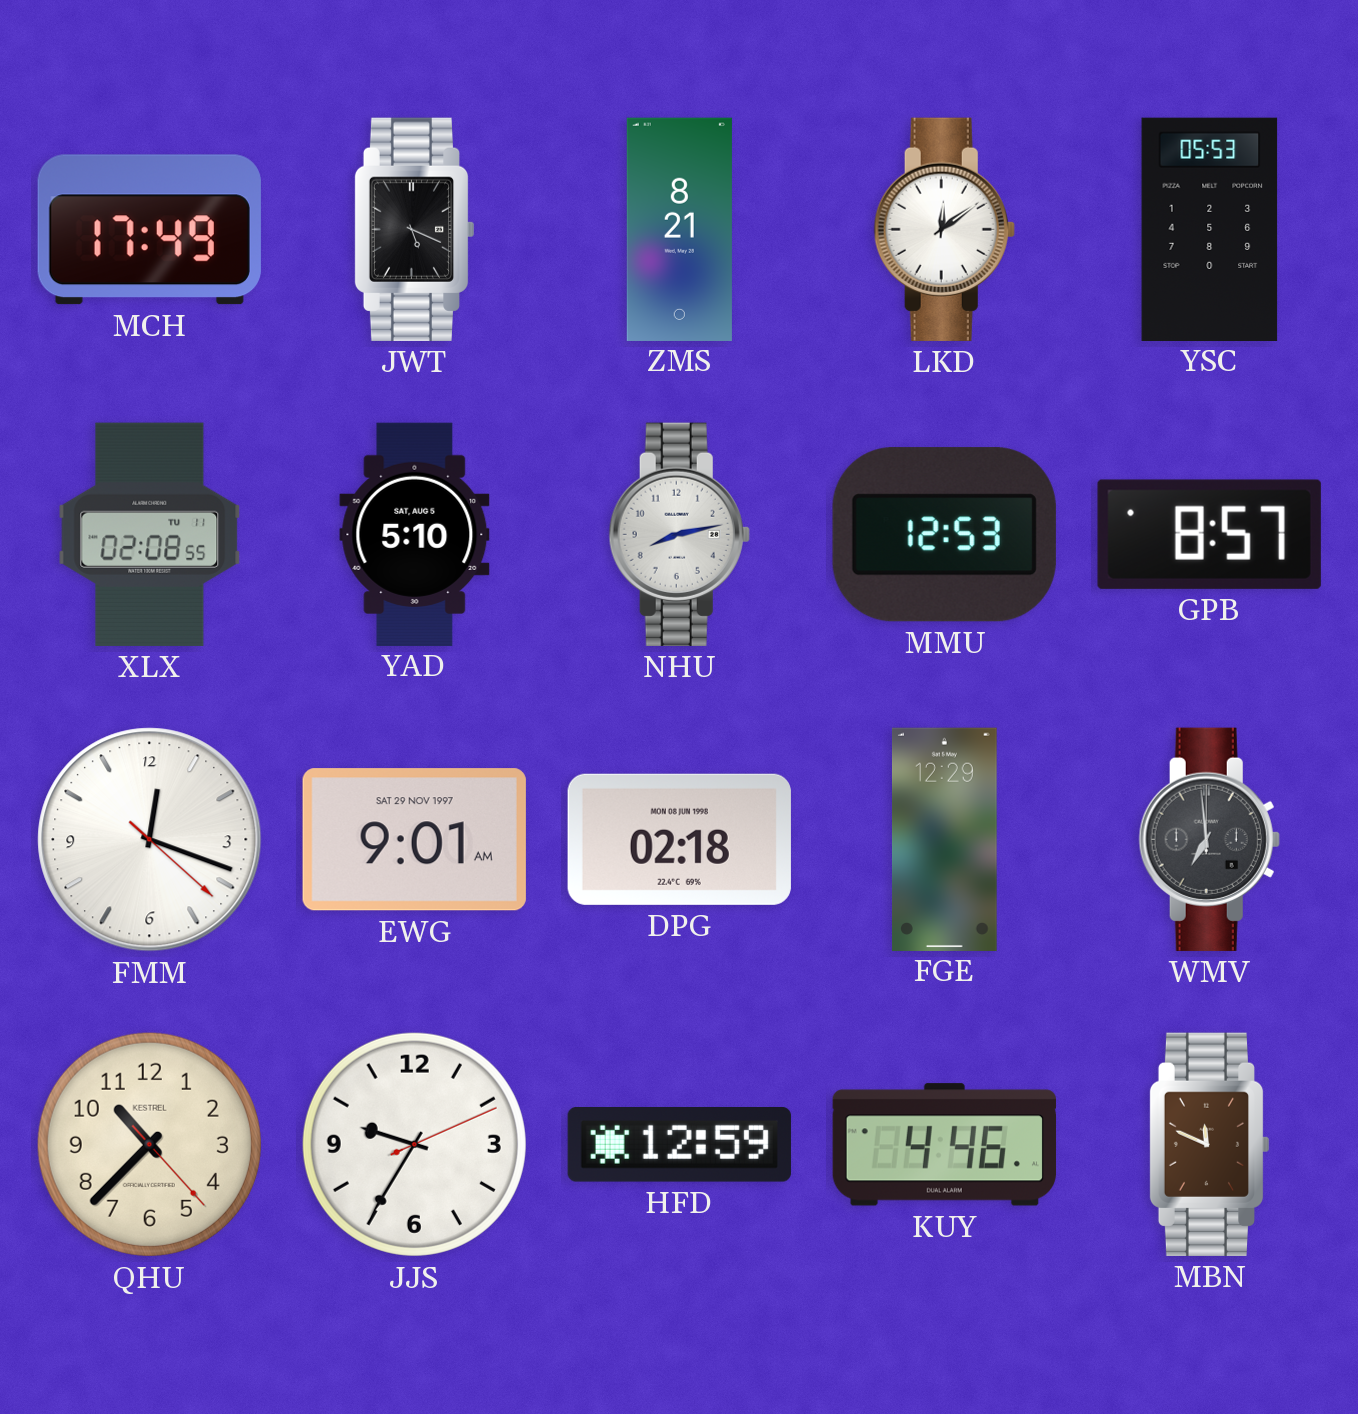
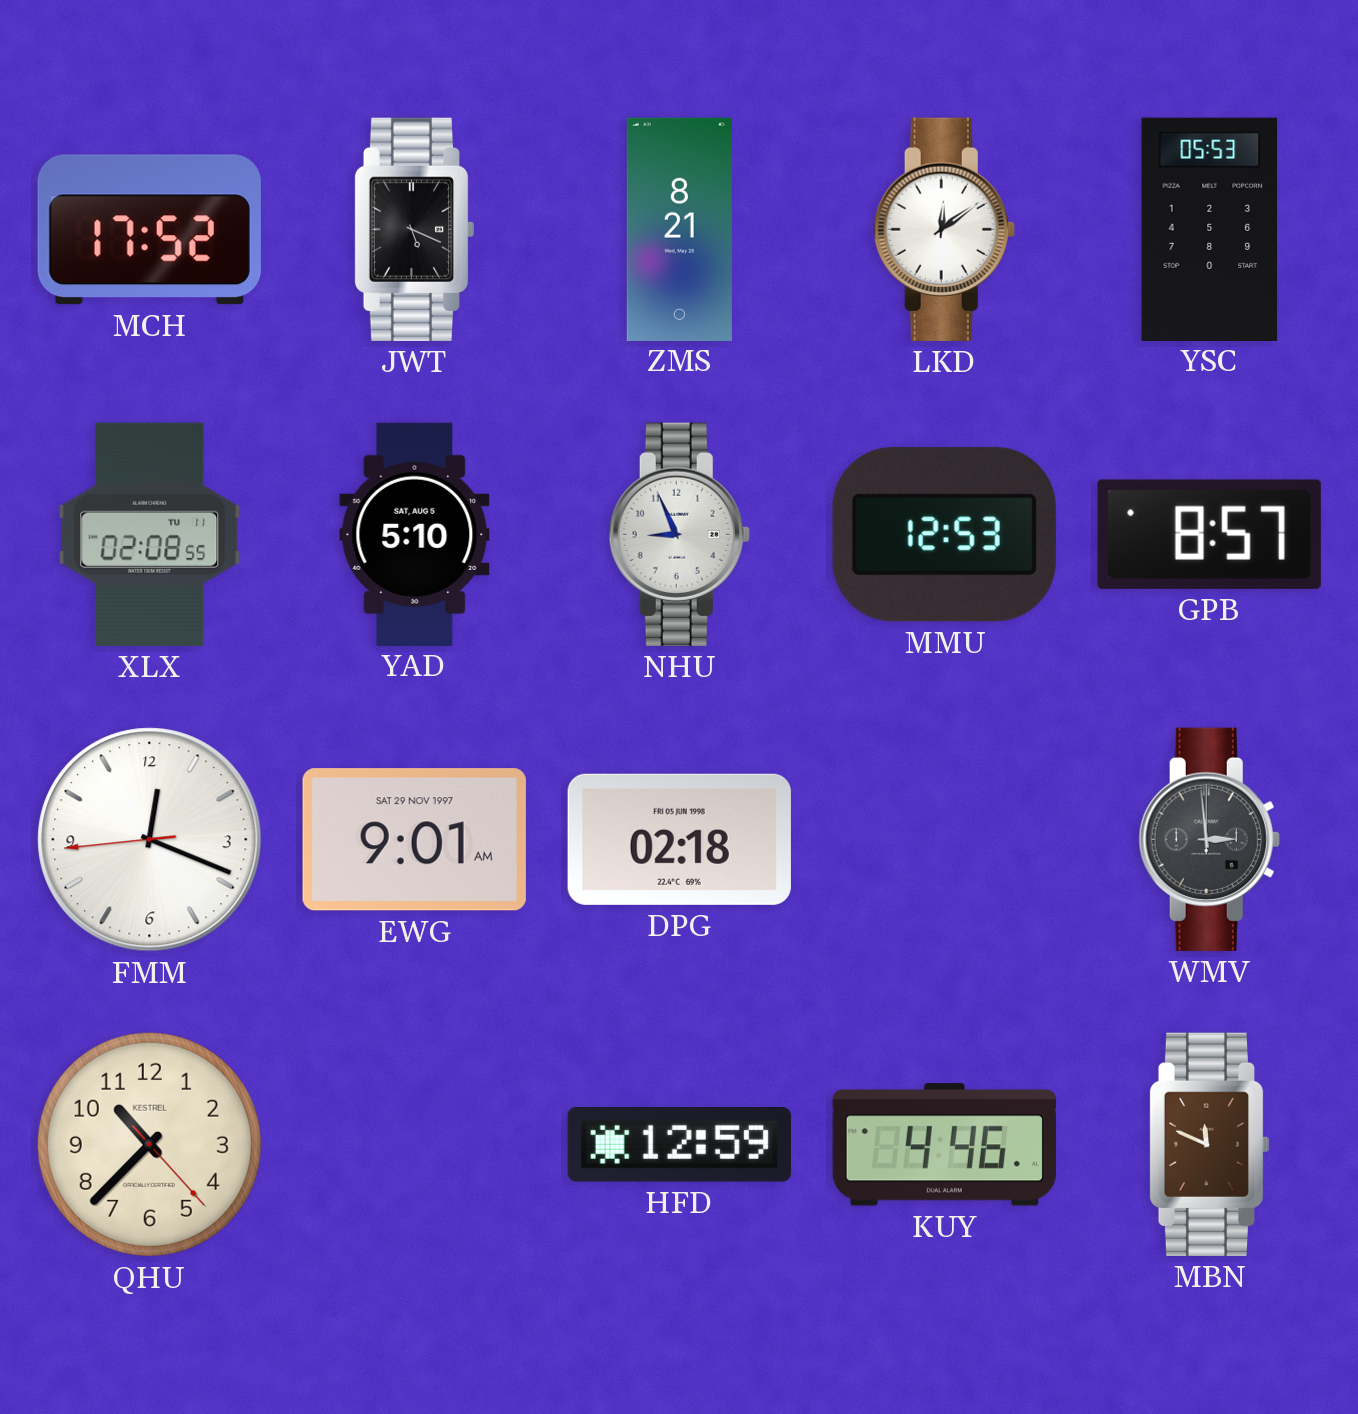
MCH: 17:49 -> 17:52
NHU: 8:13 -> 8:56
FMM: 12:18:22 -> 12:18:44
DPG date: MON 08 JUN 1998 -> FRI 05 JUN 1998
FGE: 12:29 -> none
WMV: 6:59 -> 2:59
JJS: 9:35 -> none
